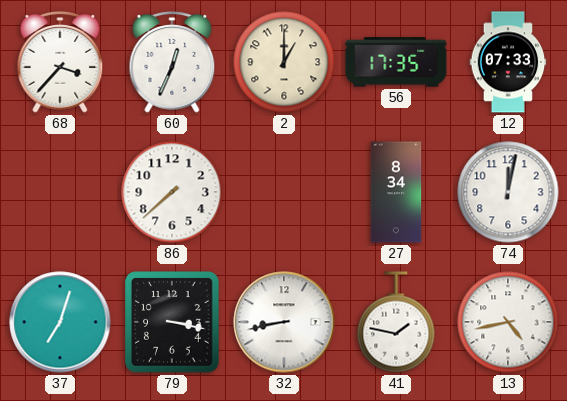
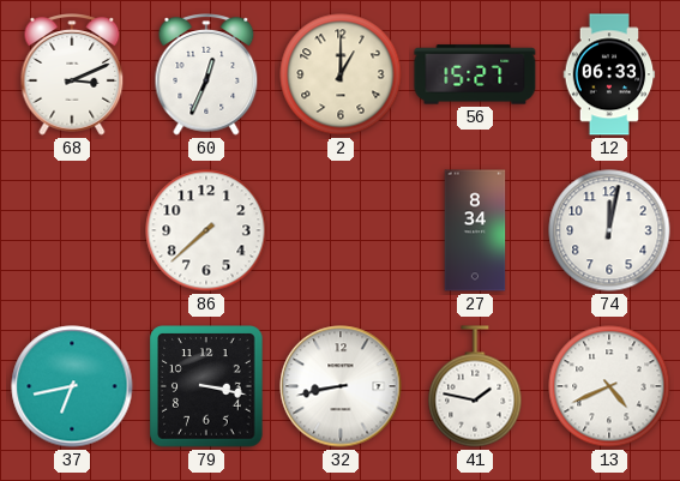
68: 3:37 -> 3:11
56: 17:35 -> 15:27
12: 07:33 -> 06:33
37: 7:03 -> 6:43
13: 4:43 -> 4:41
